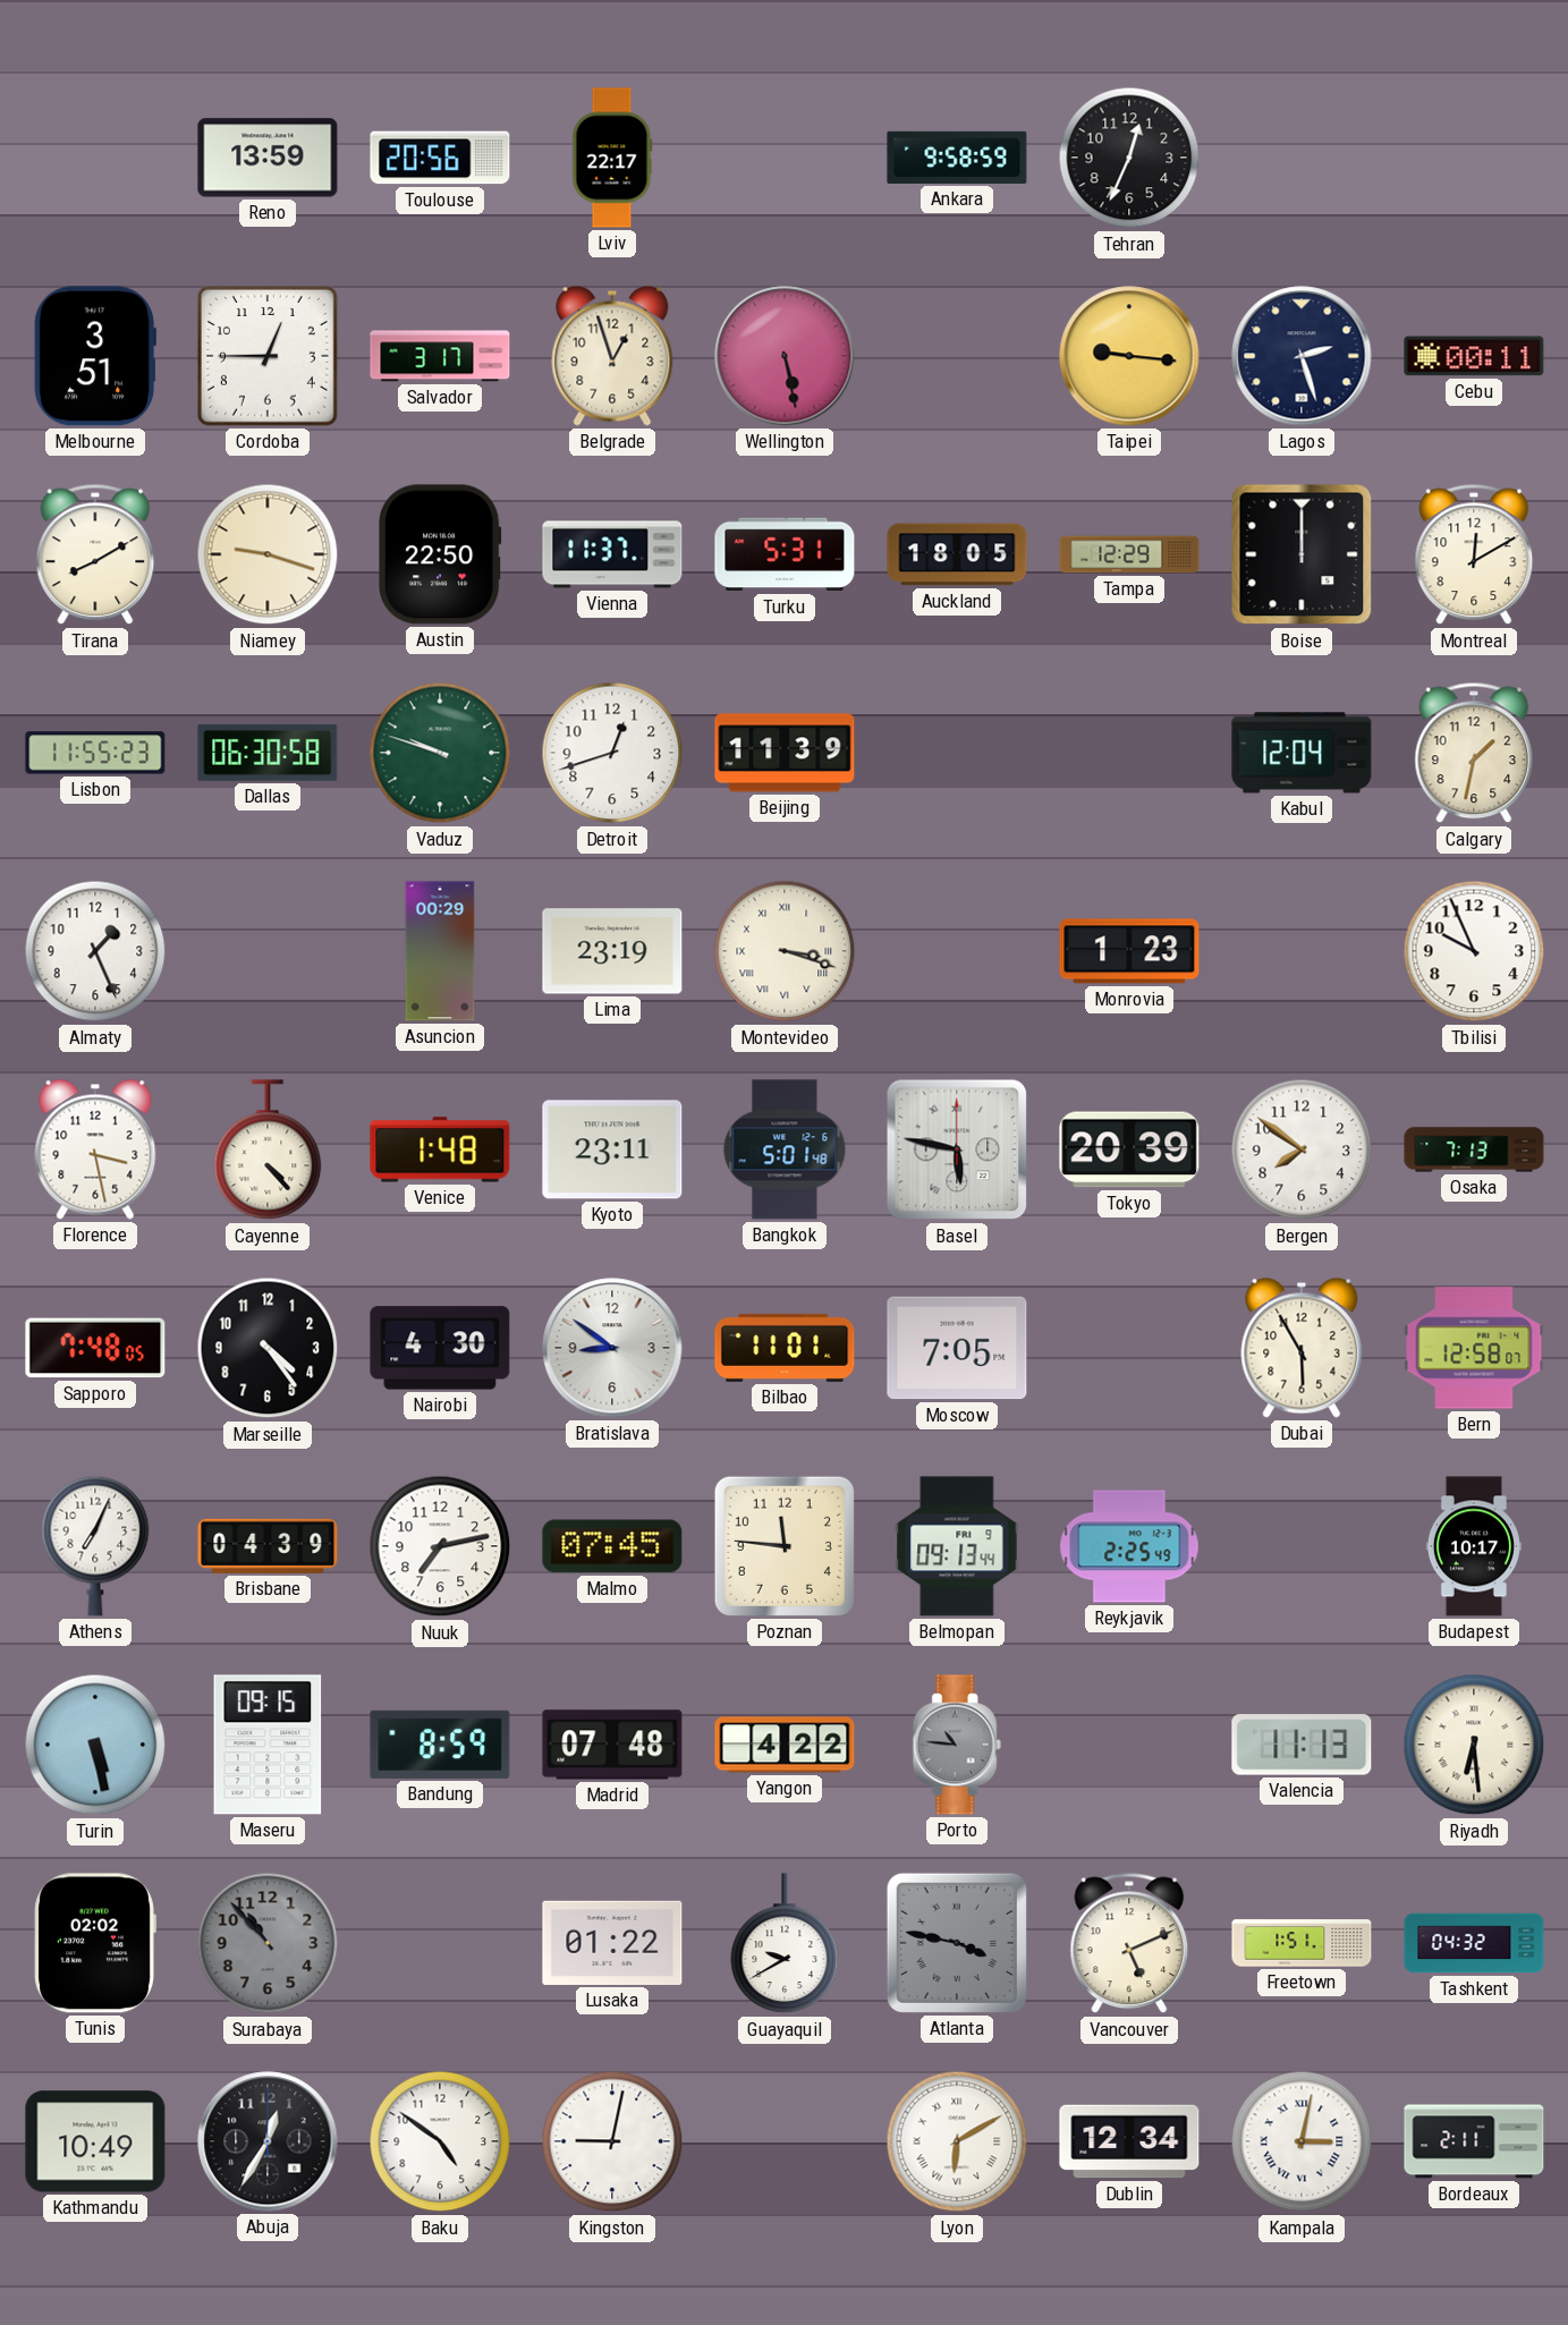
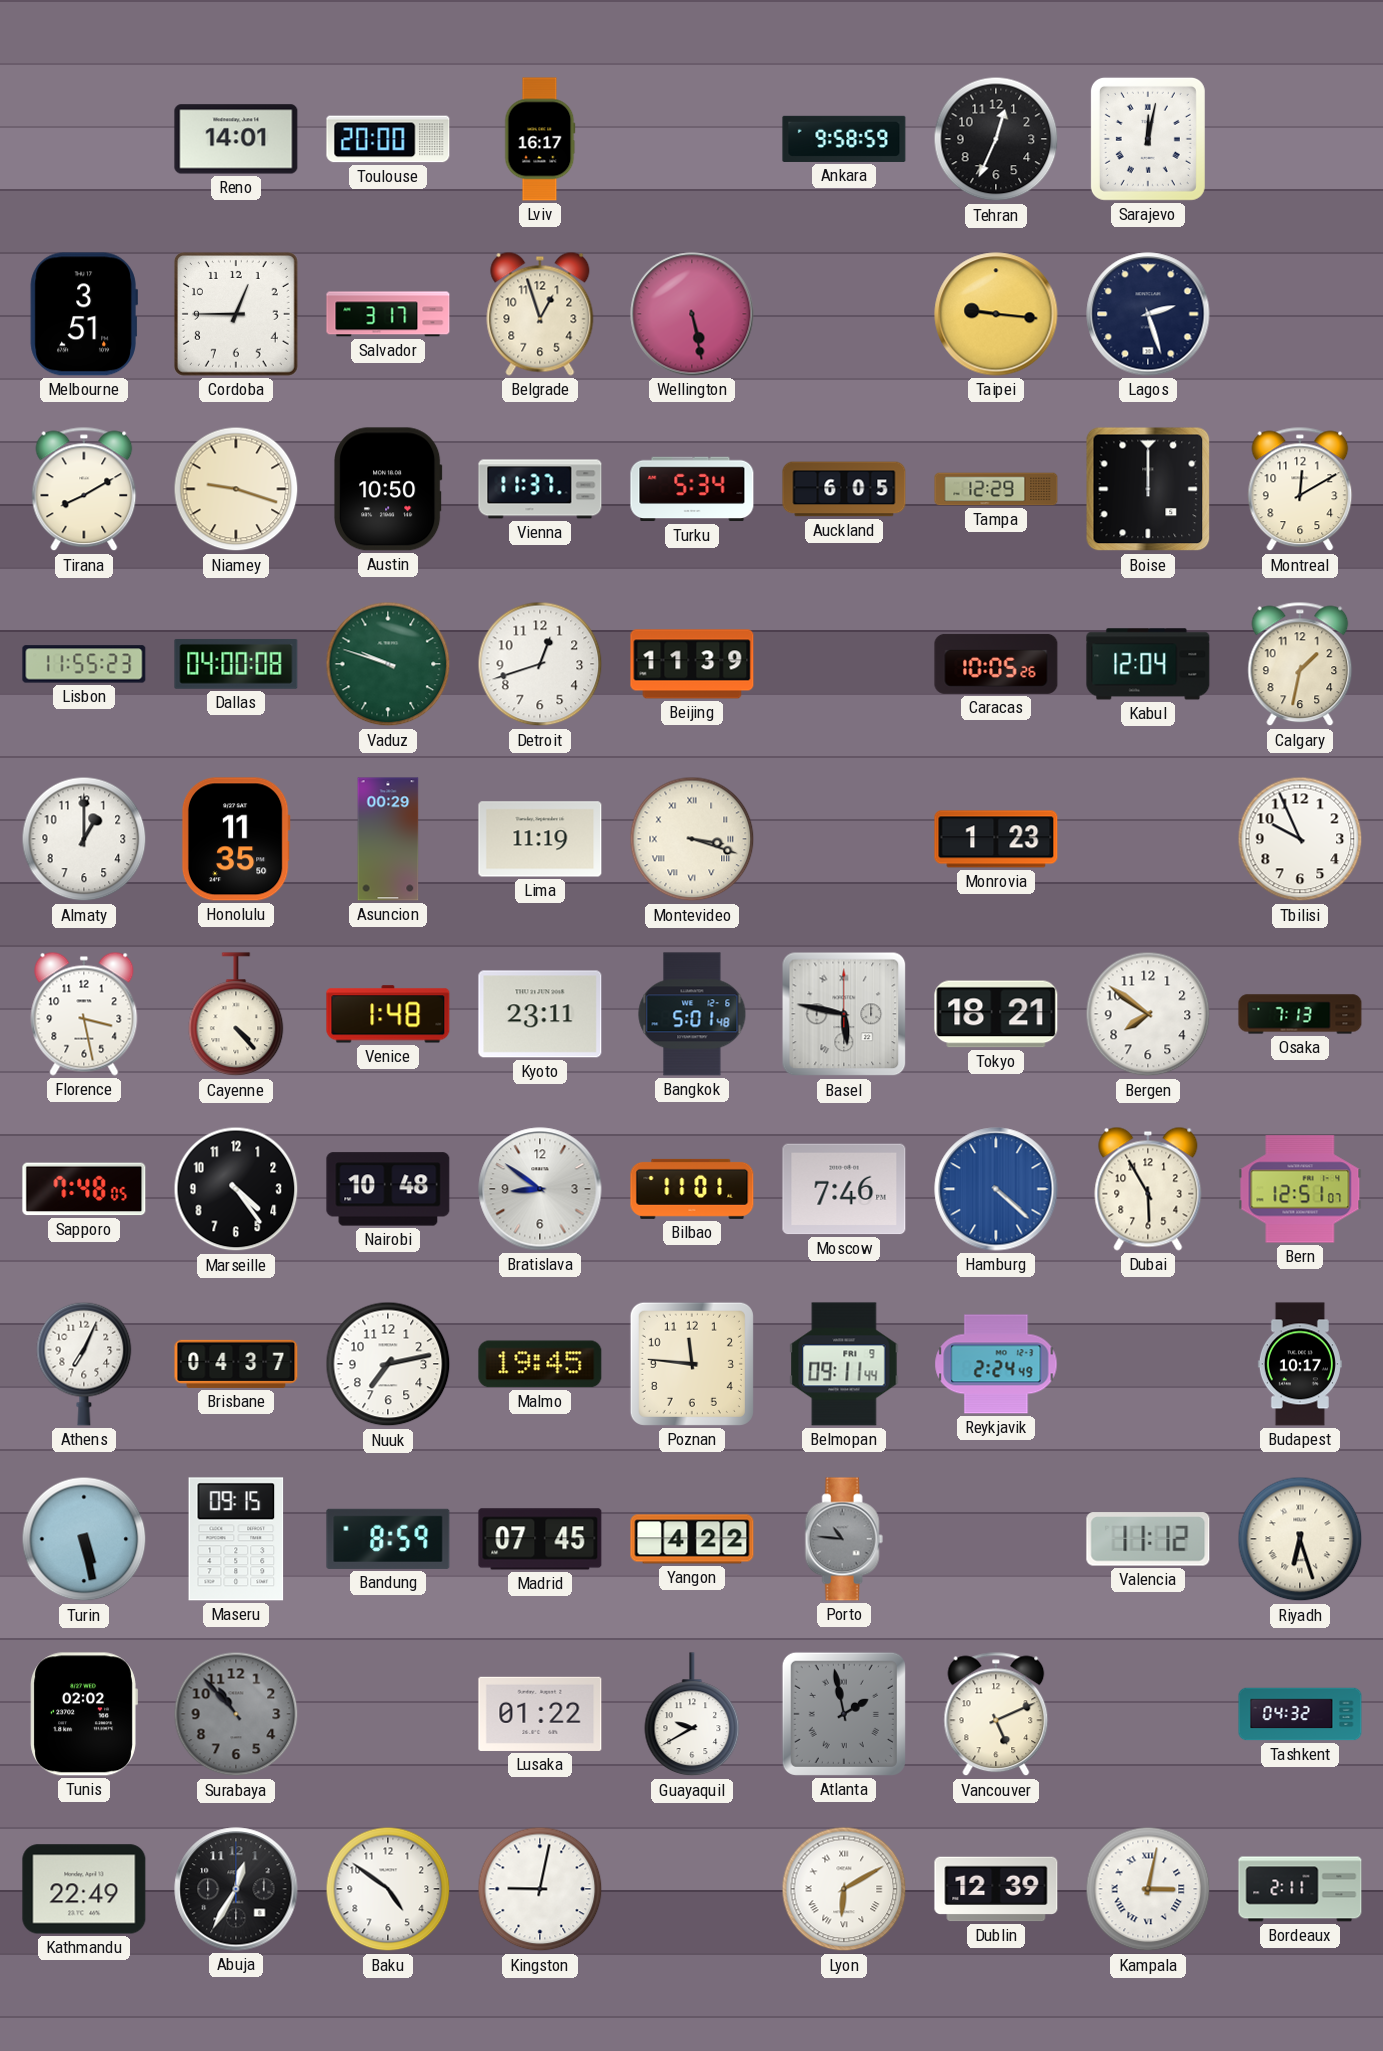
Reno: 13:59 -> 14:01
Toulouse: 20:56 -> 20:00
Lviv: 22:17 -> 16:17
Sarajevo: none -> 12:02
Cebu: 00:11 -> none
Austin: 22:50 -> 10:50
Turku: 5:31 -> 5:34
Auckland: 18:05 -> 6:05
Dallas: 06:30 -> 04:00
Caracas: none -> 10:05
Almaty: 1:26 -> 1:00
Honolulu: none -> 11:35
Lima: 23:19 -> 11:19
Tokyo: 20:39 -> 18:21
Nairobi: 4:30 -> 10:48
Moscow: 7:05 -> 7:46
Hamburg: none -> 4:22
Bern: 12:58 -> 12:51
Brisbane: 04:39 -> 04:37
Malmo: 07:45 -> 19:45
Belmopan: 09:13 -> 09:11
Reykjavik: 2:25 -> 2:24
Madrid: 07:48 -> 07:45
Valencia: 11:13 -> 11:12
Riyadh: 6:29 -> 6:27
Atlanta: 3:47 -> 1:58
Freetown: 1:51 -> none
Kathmandu: 10:49 -> 22:49
Dublin: 12:34 -> 12:39
